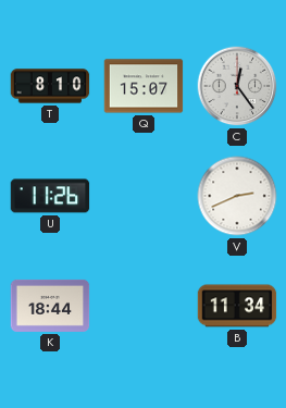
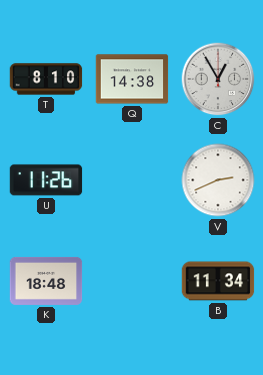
Q: 15:07 -> 14:38
C: 12:24 -> 12:55
K: 18:44 -> 18:48
